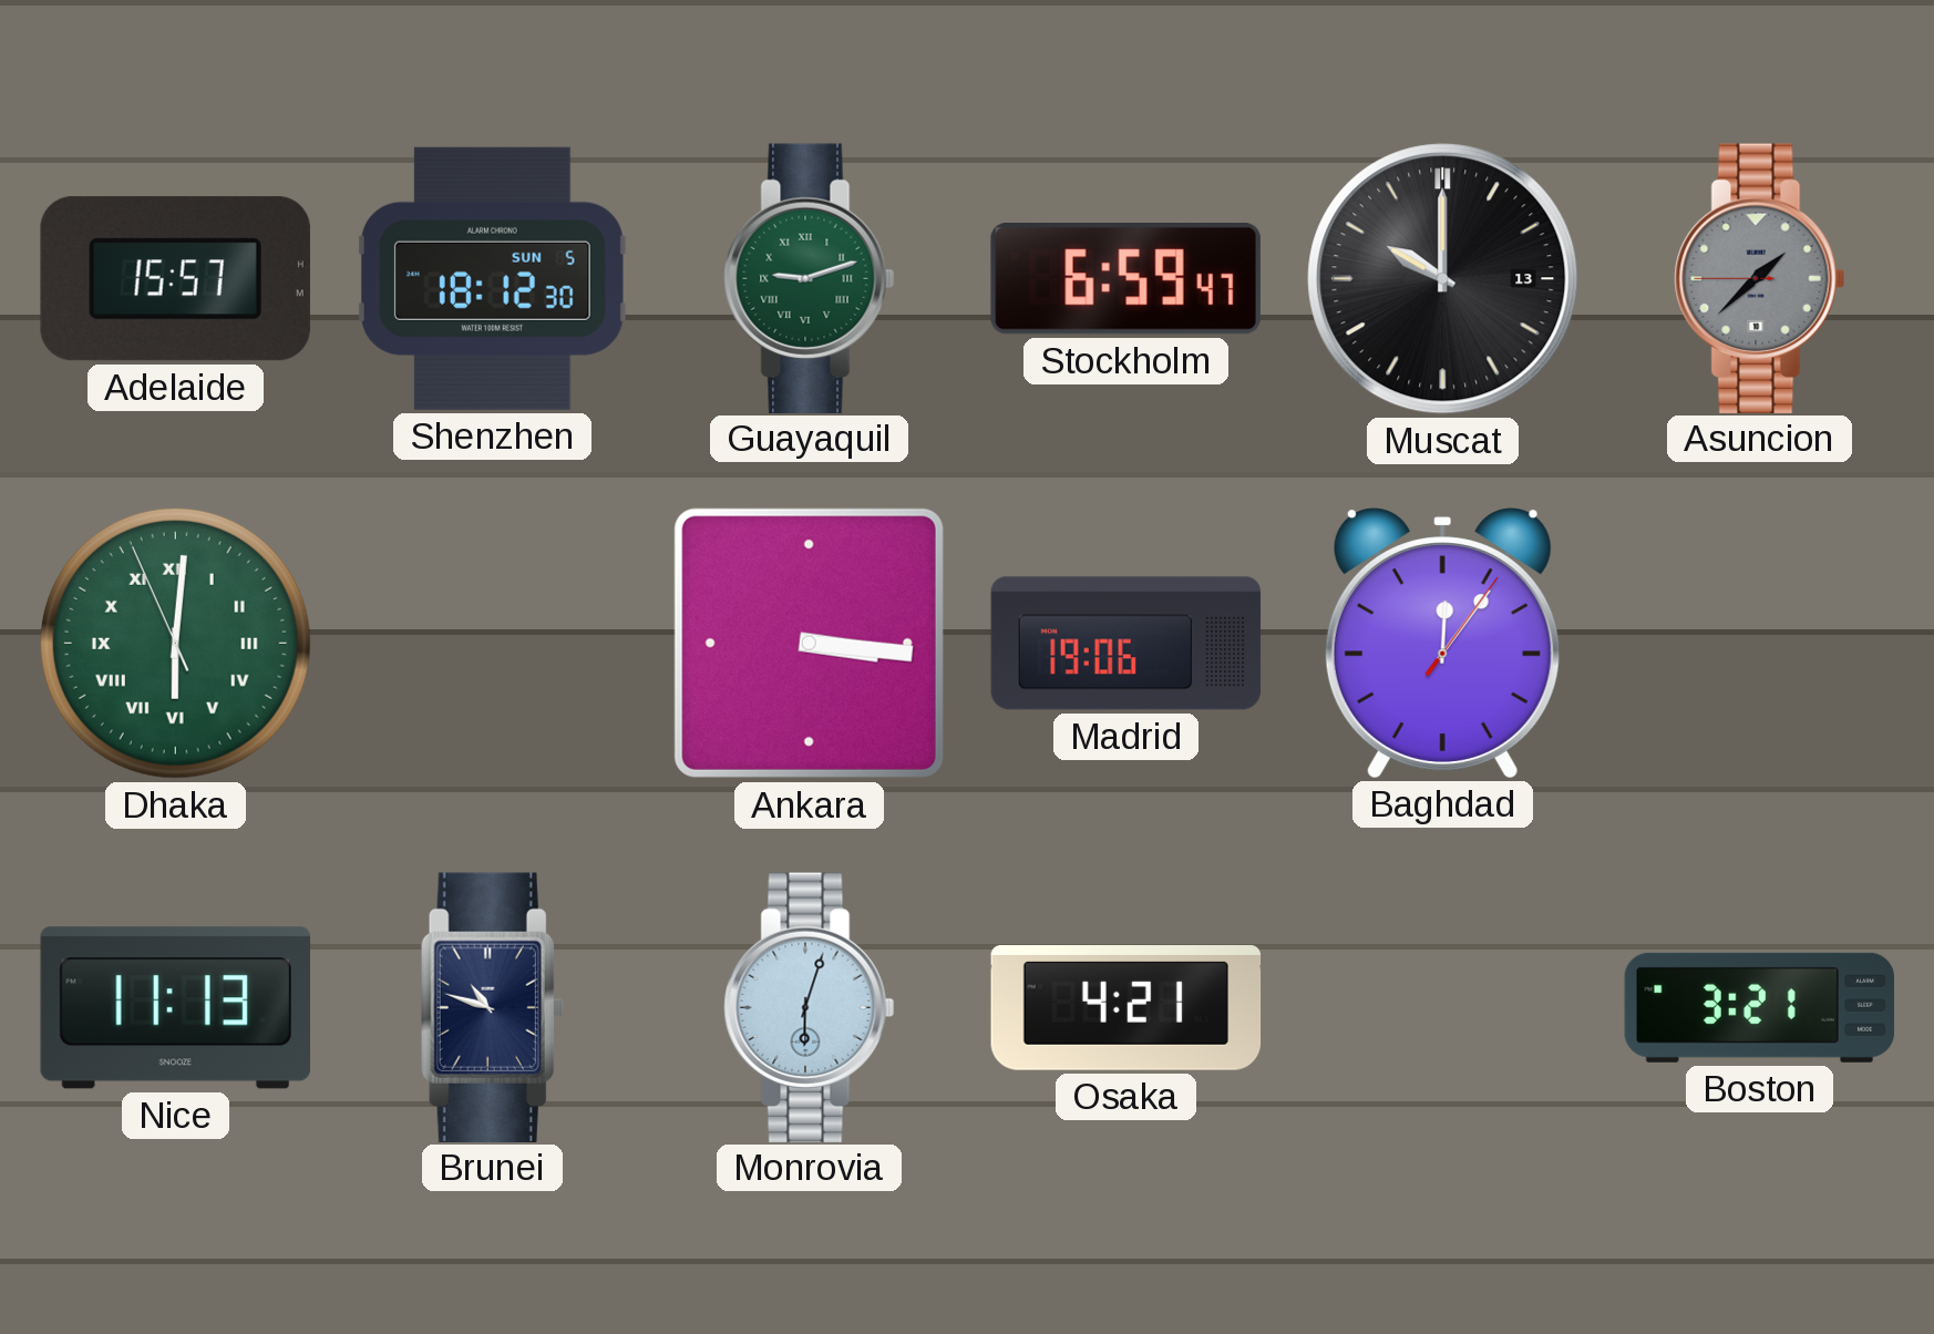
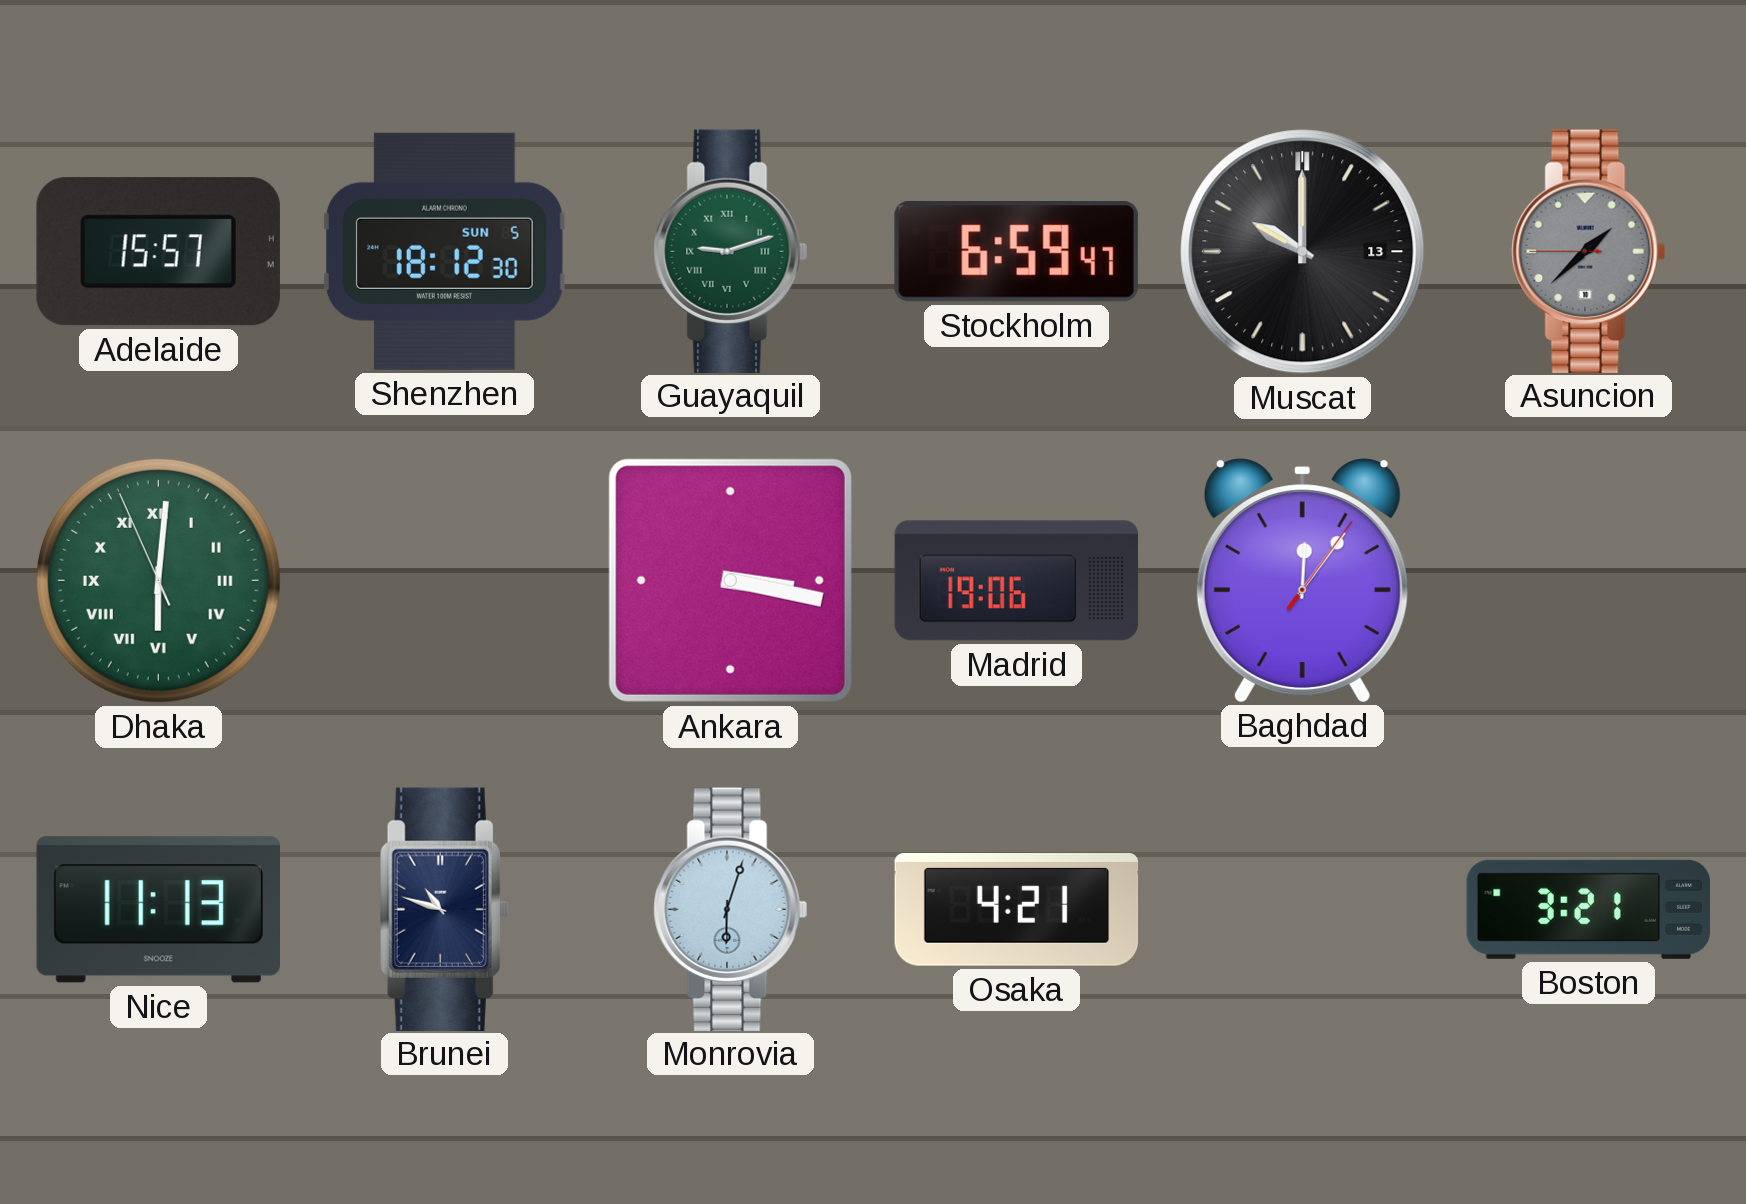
Ankara: 3:16 -> 3:17
